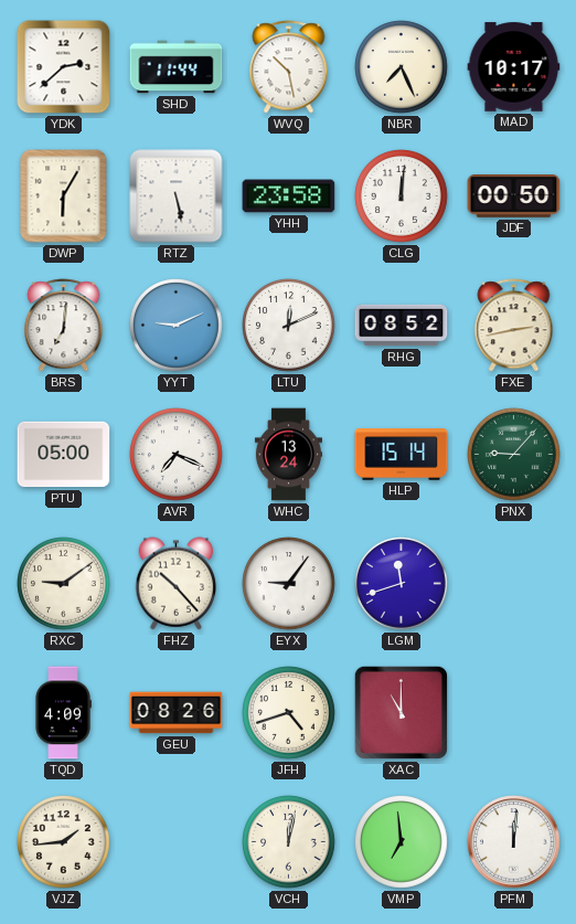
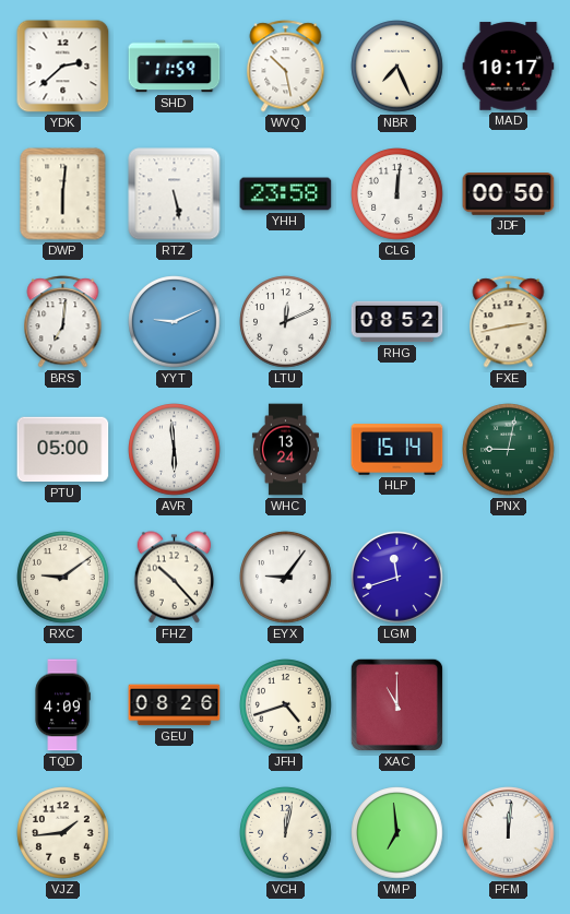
SHD: 11:44 -> 11:59
DWP: 6:05 -> 6:01
AVR: 7:19 -> 5:59
PNX: 9:07 -> 9:02
